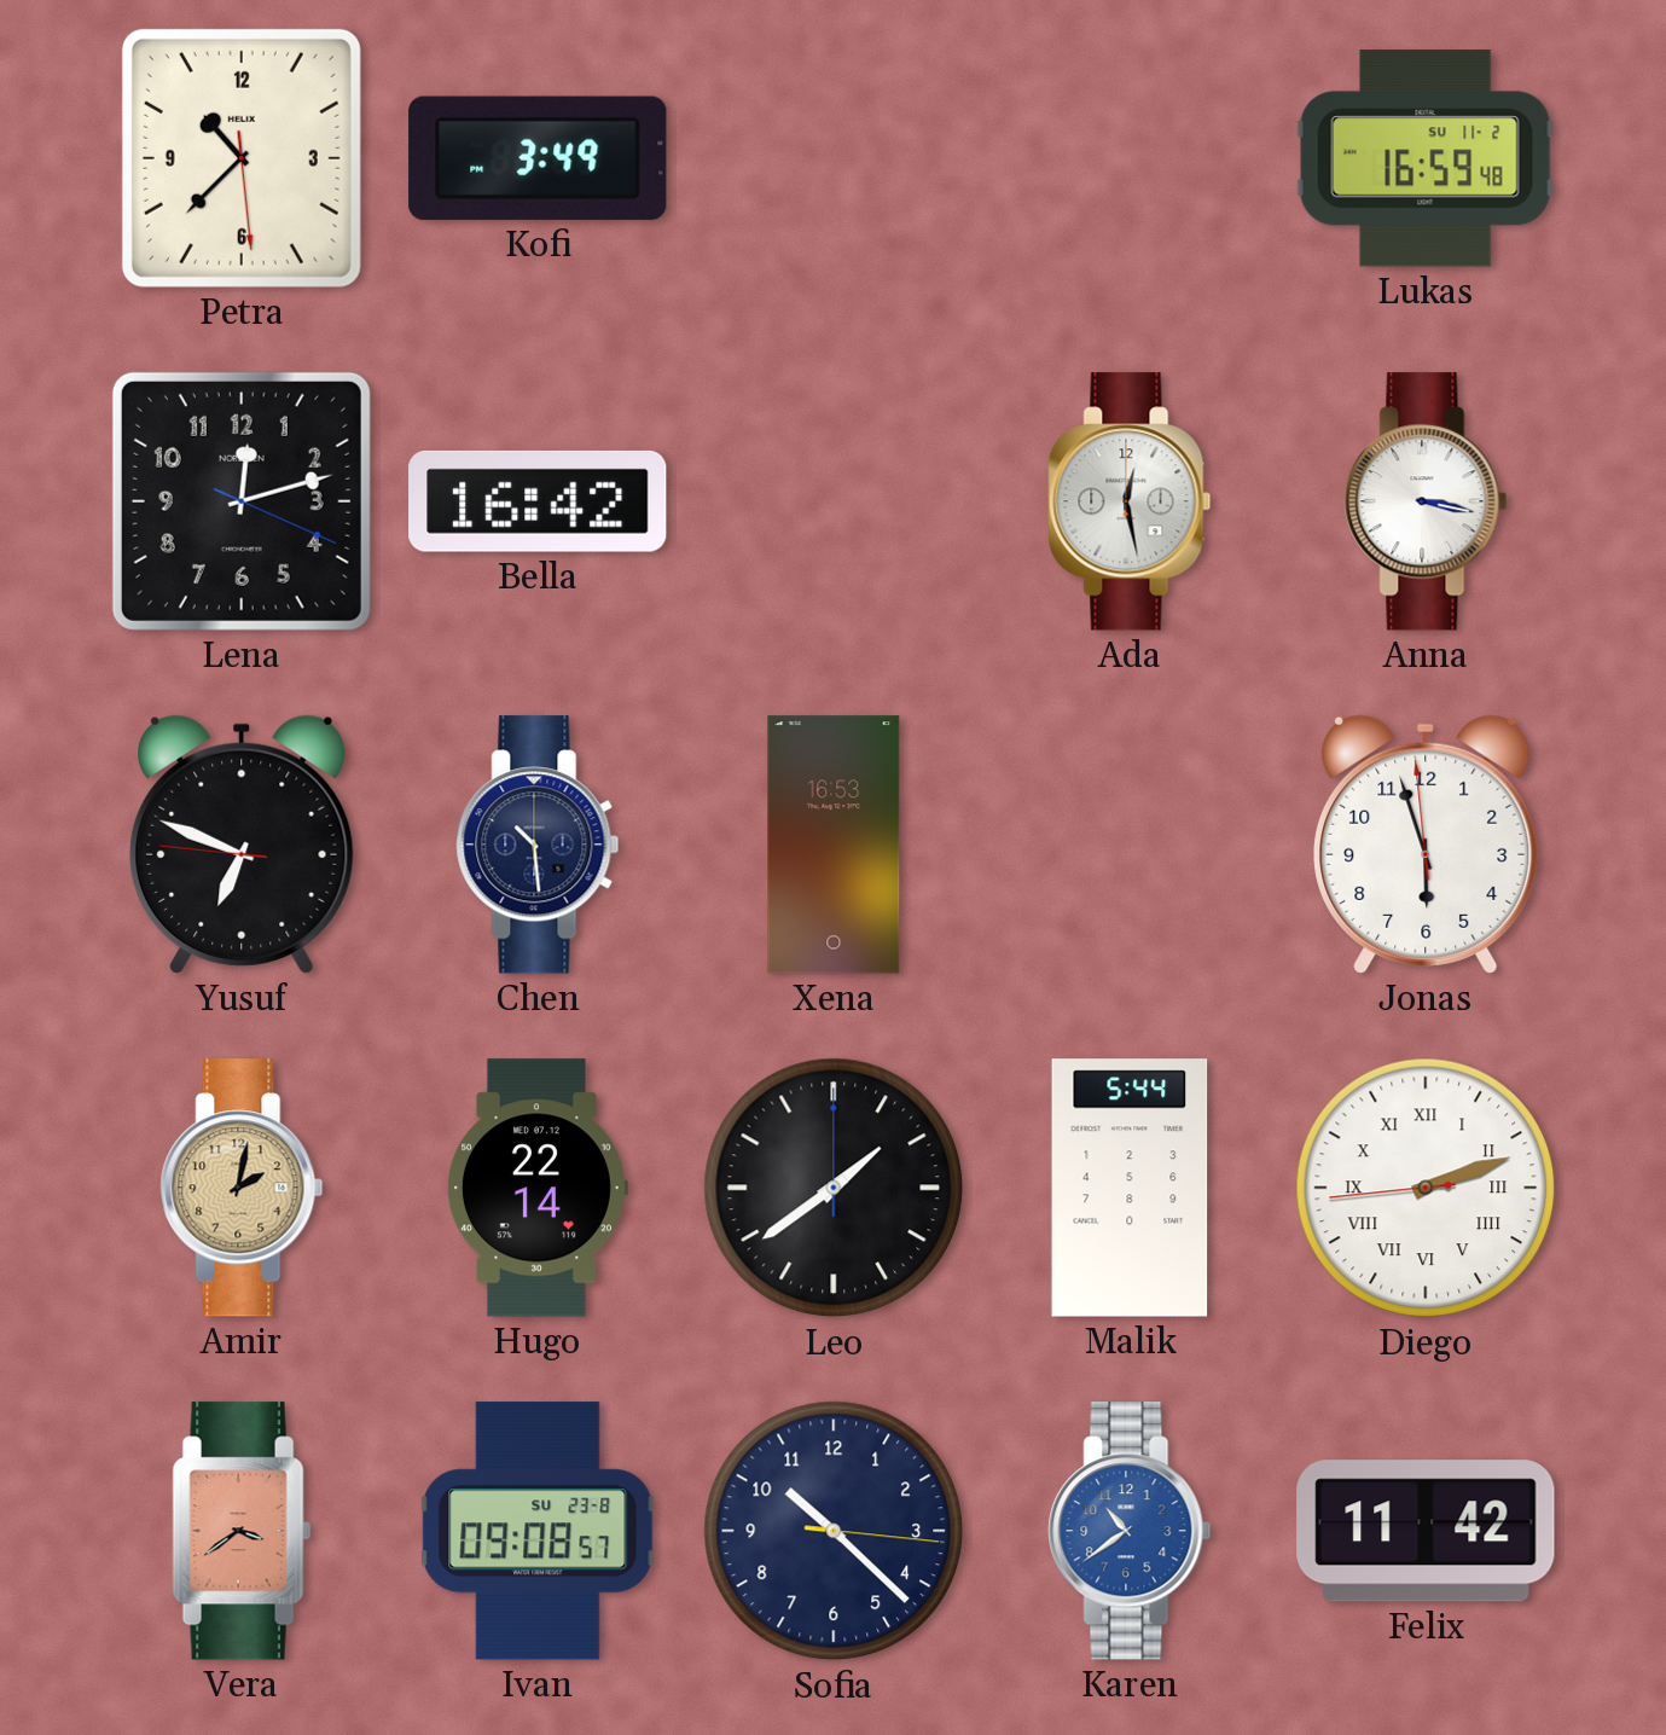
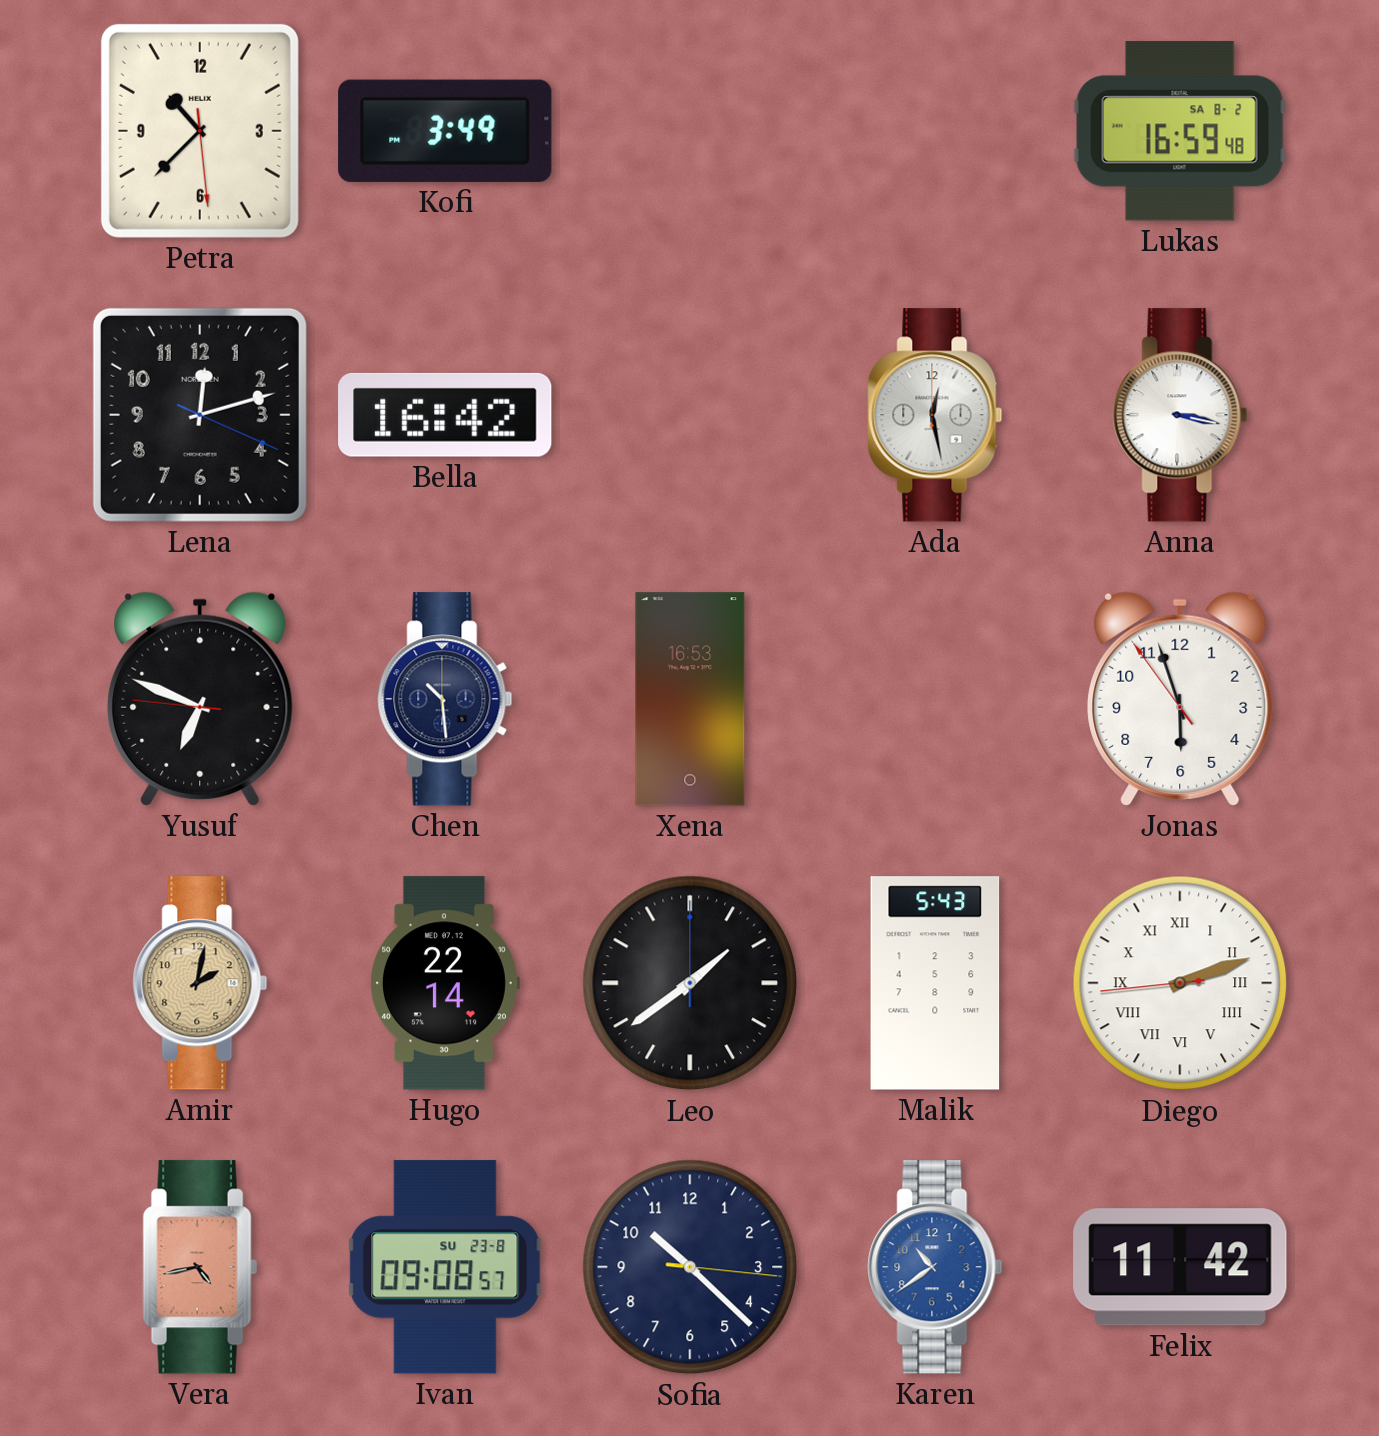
Lukas date: SU 11-2 -> SA 8-2
Jonas: 5:56:59 -> 5:56:54
Malik: 5:44 -> 5:43
Vera: 3:39 -> 4:43
